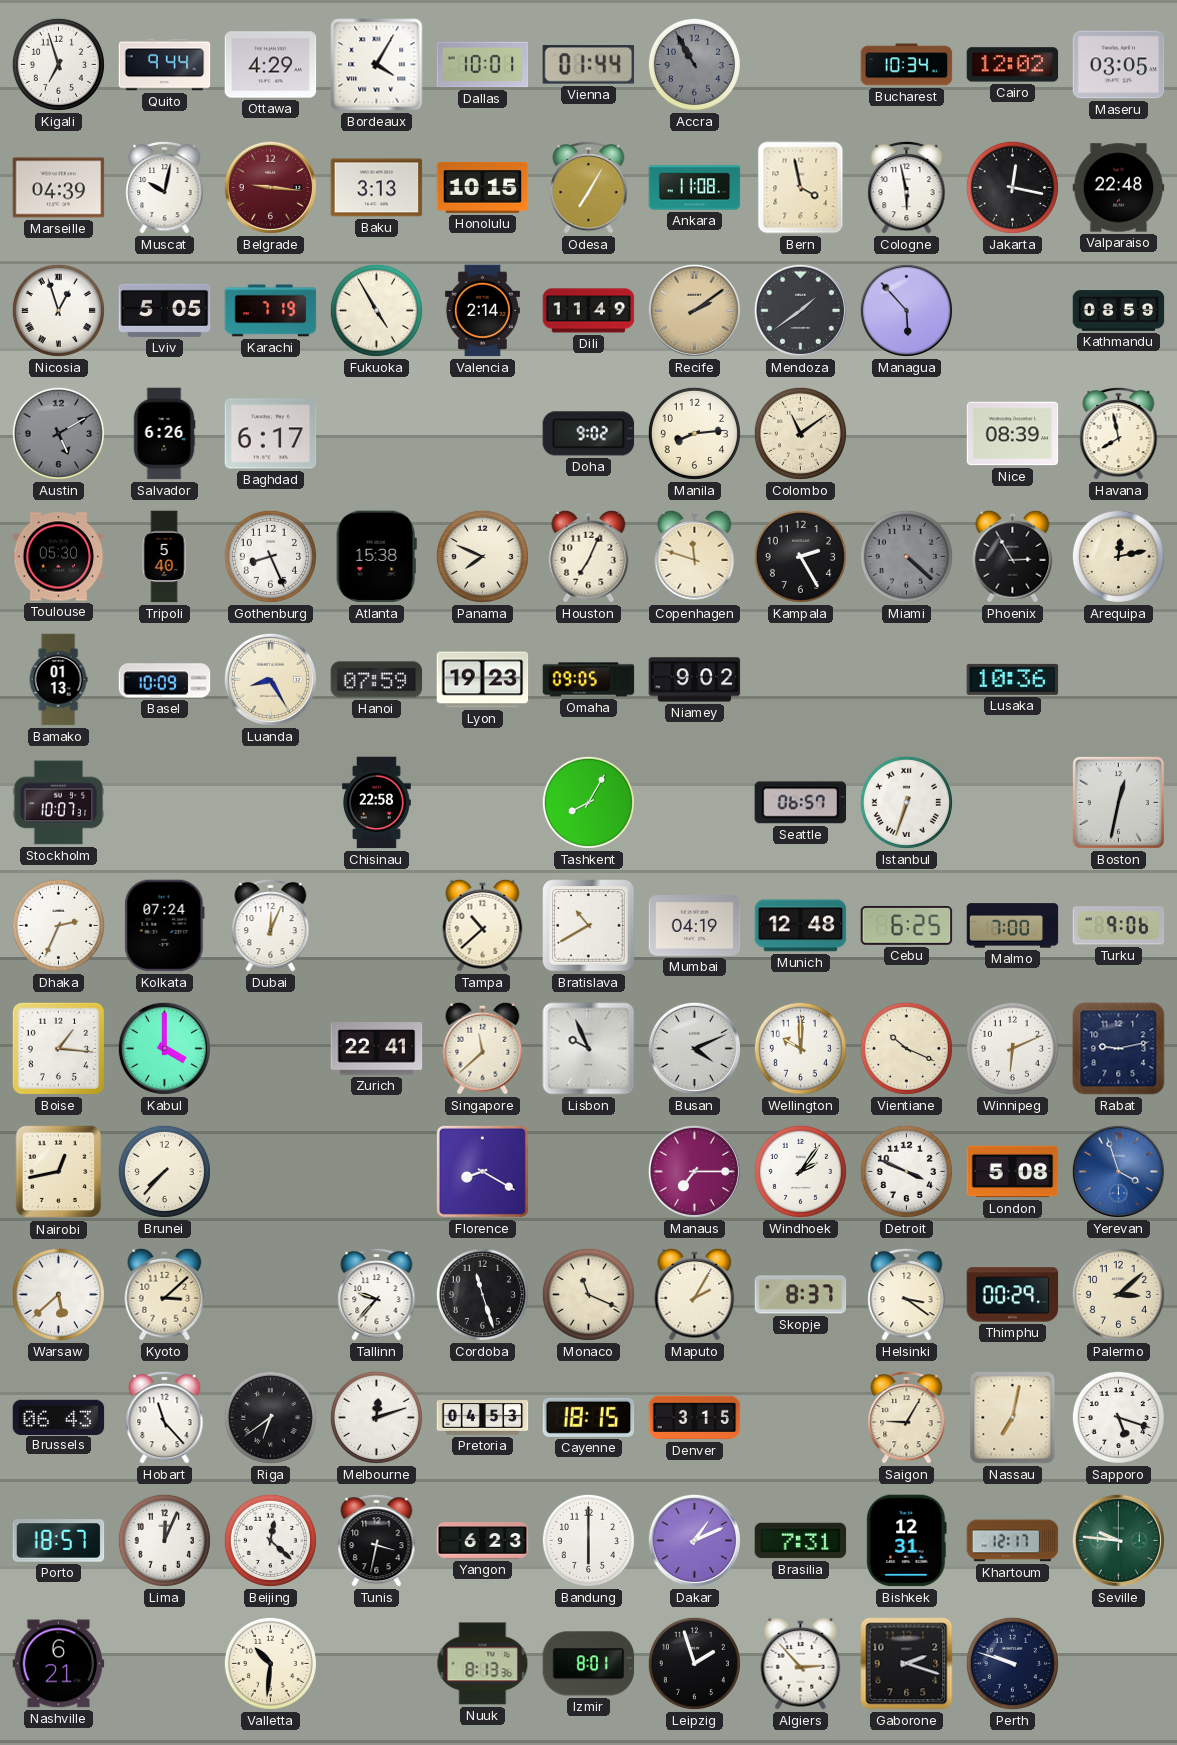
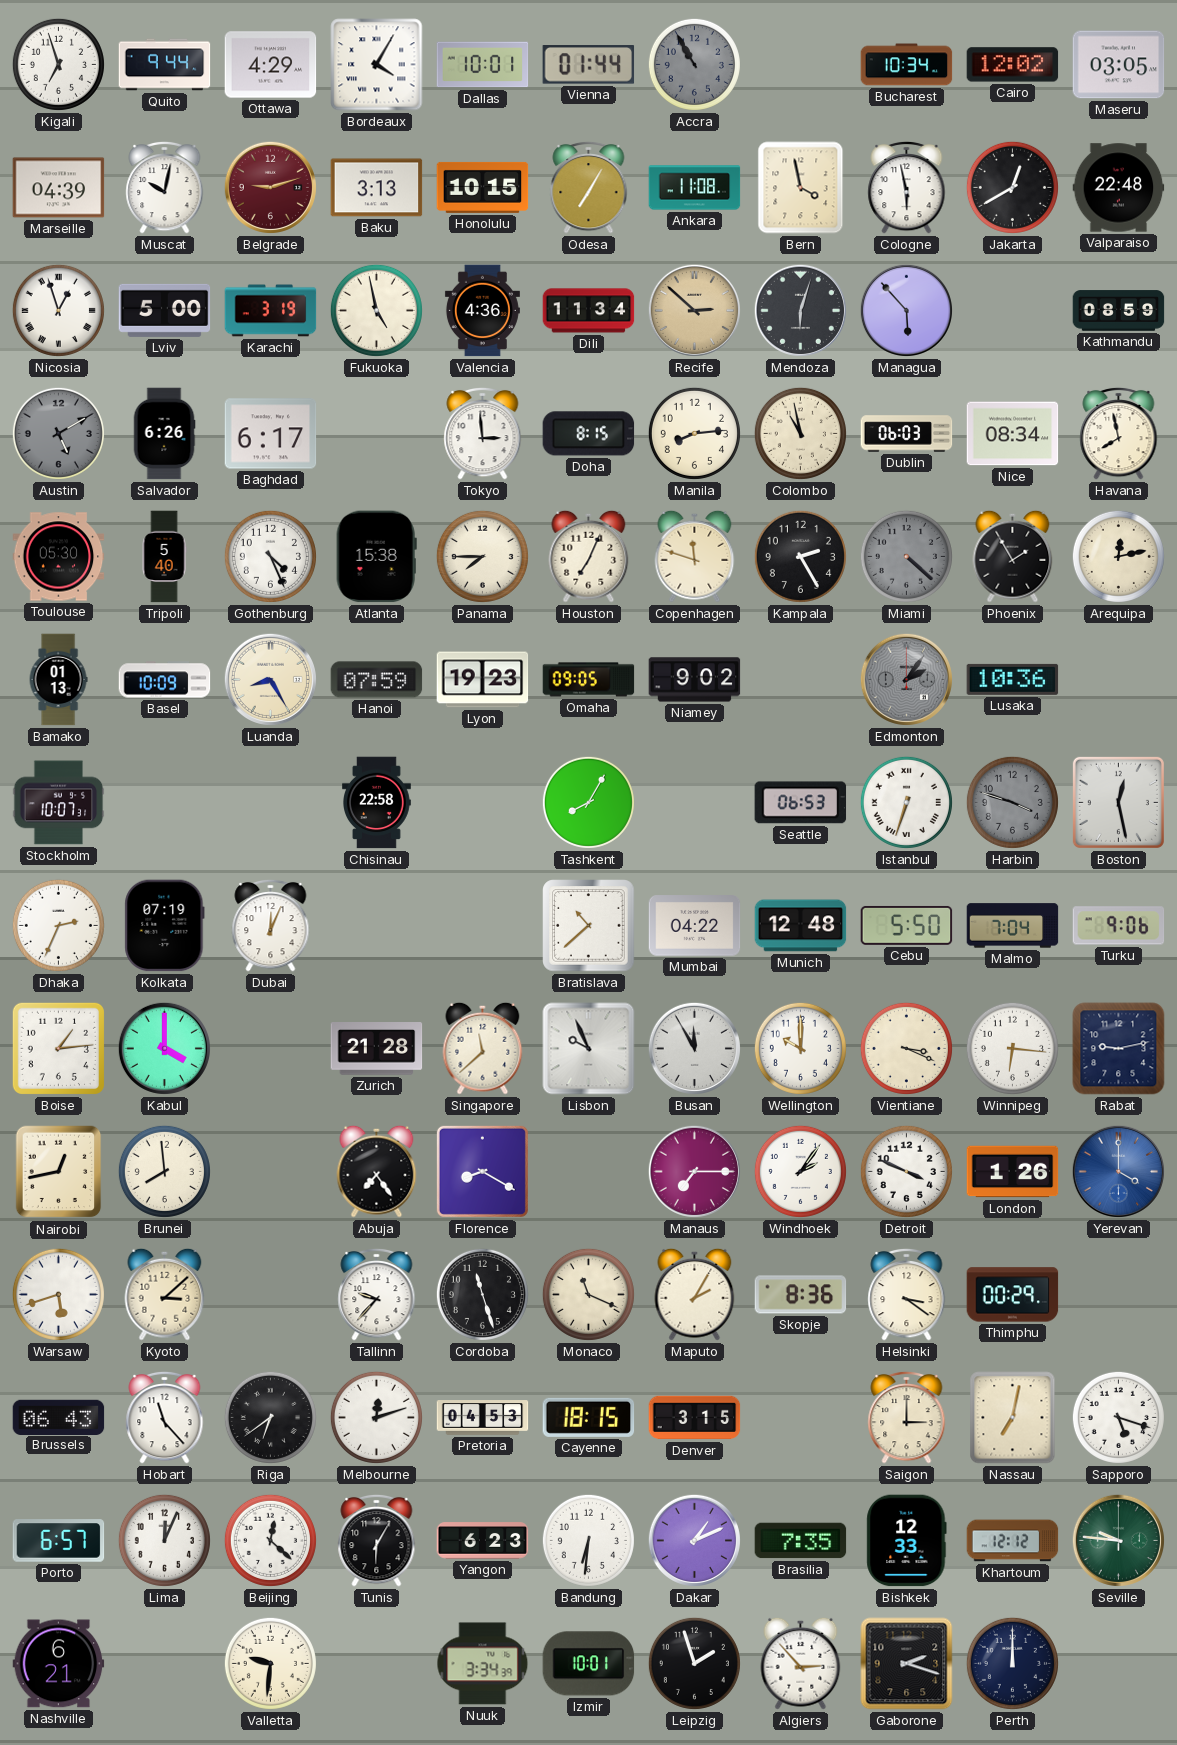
Belgrade: 9:16 -> 9:12
Jakarta: 12:17 -> 12:40
Lviv: 5:05 -> 5:00
Karachi: 7:19 -> 3:19
Fukuoka: 4:55 -> 4:58
Valencia: 2:14 -> 4:36
Dili: 11:49 -> 11:34
Recife: 2:09 -> 2:52
Mendoza: 1:39 -> 6:03
Tokyo: none -> 2:59
Doha: 9:02 -> 8:15
Colombo: 11:09 -> 10:58
Dublin: none -> 06:03
Nice: 08:39 -> 08:34
Gothenburg: 8:26 -> 4:26
Panama: 7:49 -> 7:45
Phoenix: 2:55 -> 1:55
Edmonton: none -> 2:06
Seattle: 06:57 -> 06:53
Harbin: none -> 3:48
Boston: 12:32 -> 12:28
Kolkata: 07:24 -> 07:19
Tampa: 10:38 -> none
Bratislava: 10:40 -> 10:38
Mumbai: 04:19 -> 04:22
Cebu: 6:25 -> 5:50
Malmo: 7:00 -> 7:04
Boise: 1:16 -> 1:14
Zurich: 22:41 -> 21:28
Busan: 4:11 -> 11:55
Vientiane: 10:19 -> 3:19
Winnipeg: 6:11 -> 6:16
Brunei: 7:37 -> 7:59
Abuja: none -> 7:24
London: 5:08 -> 1:26
Yerevan: 3:57 -> 4:00
Warsaw: 5:38 -> 5:42
Skopje: 8:37 -> 8:36
Palermo: 3:08 -> none
Saigon: 9:05 -> 3:00
Porto: 18:57 -> 6:57
Tunis: 3:32 -> 6:05
Bandung: 6:00 -> 6:31
Brasilia: 7:31 -> 7:35
Bishkek: 12:31 -> 12:33
Khartoum: 12:17 -> 12:12
Valletta: 10:31 -> 9:31
Nuuk: 8:13 -> 3:34
Izmir: 8:01 -> 10:01
Perth: 9:48 -> 12:00
